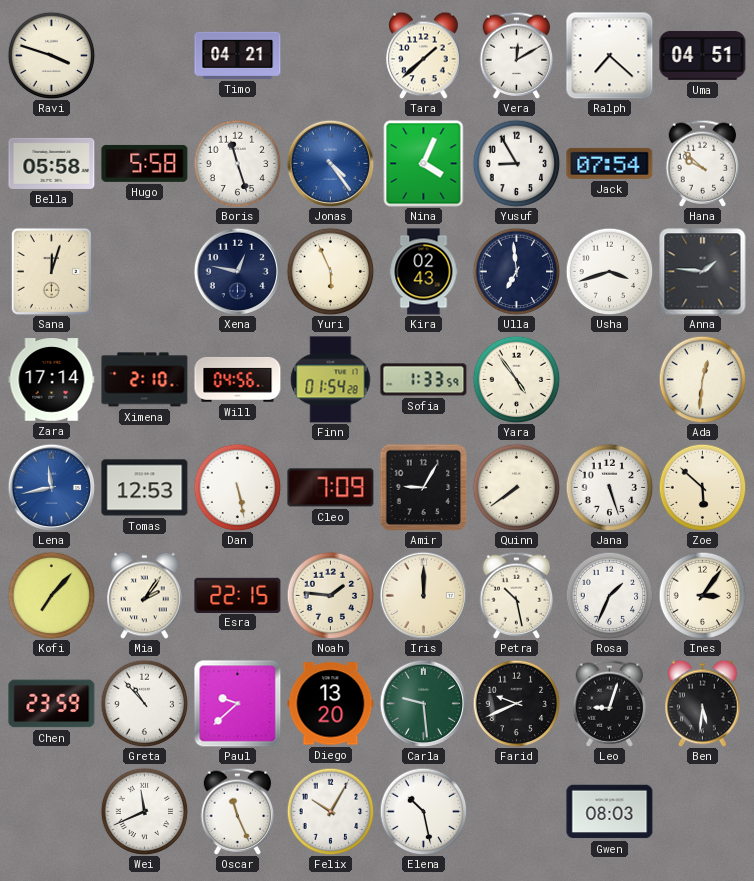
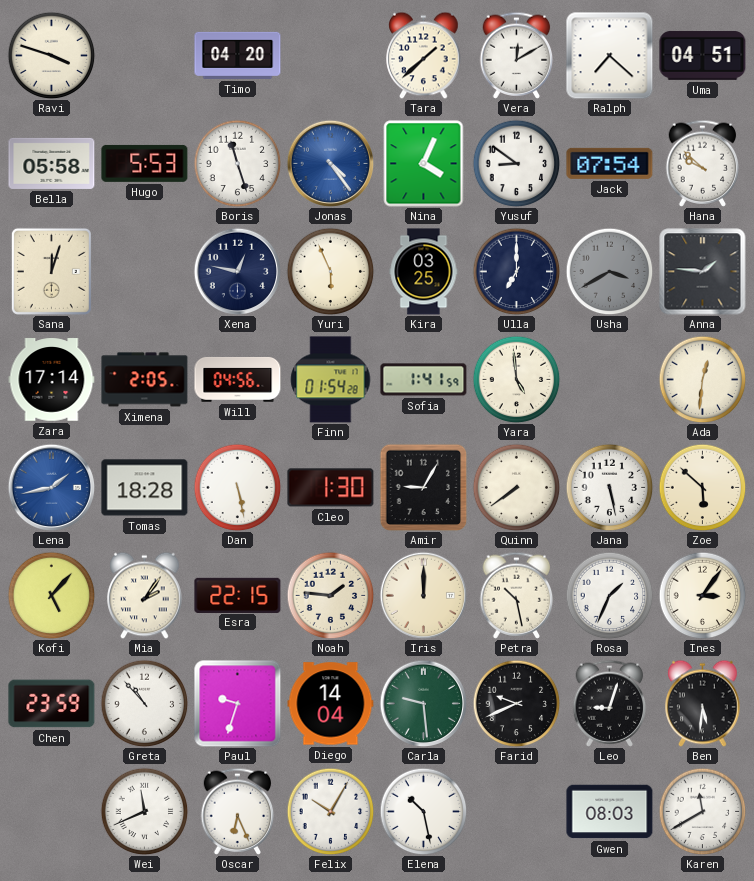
Timo: 04:21 -> 04:20
Hugo: 5:58 -> 5:53
Yusuf: 8:55 -> 8:51
Kira: 02:43 -> 03:25
Ulla: 6:59 -> 7:00
Usha: 3:42 -> 3:40
Usha dial: white -> grey
Ximena: 2:10 -> 2:05
Sofia: 1:33 -> 1:41
Yara: 4:54 -> 4:59
Lena: 11:43 -> 1:43
Tomas: 12:53 -> 18:28
Cleo: 7:09 -> 1:30
Jana: 5:27 -> 5:28
Kofi: 7:07 -> 5:07
Paul: 9:38 -> 9:33
Diego: 13:20 -> 14:04
Oscar: 11:26 -> 6:26
Karen: none -> 11:40
